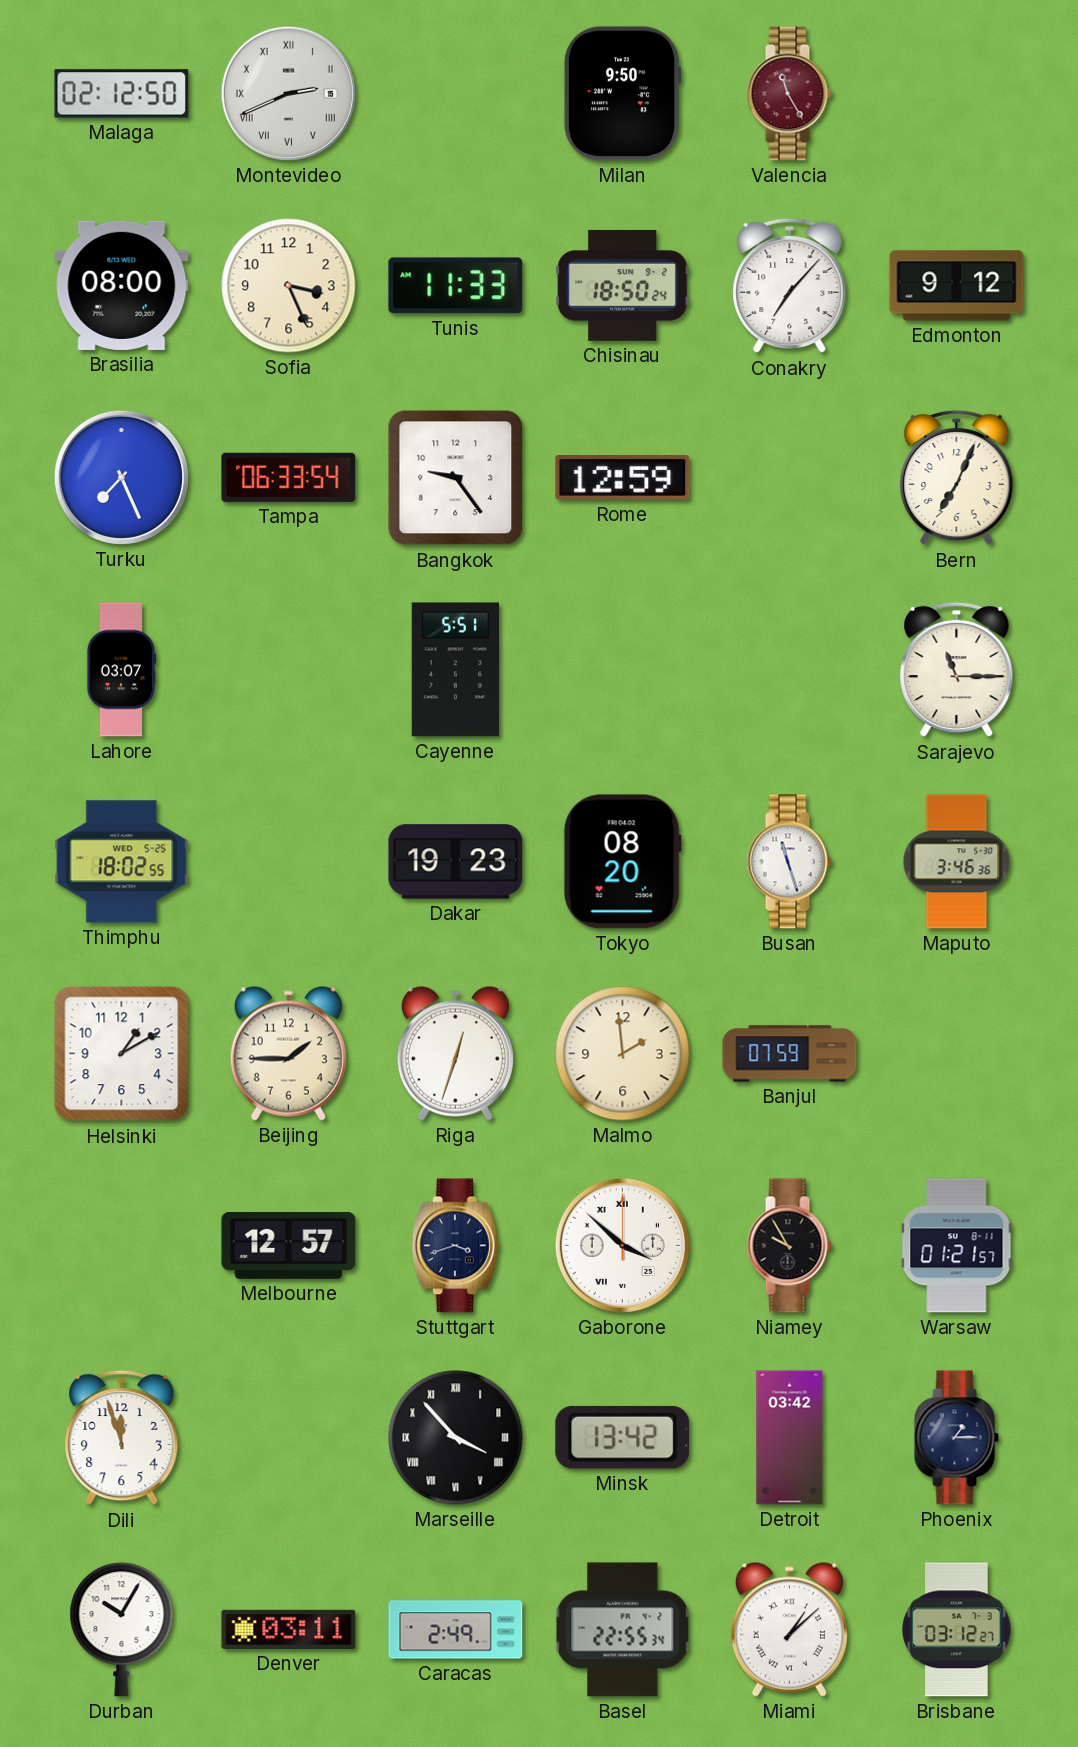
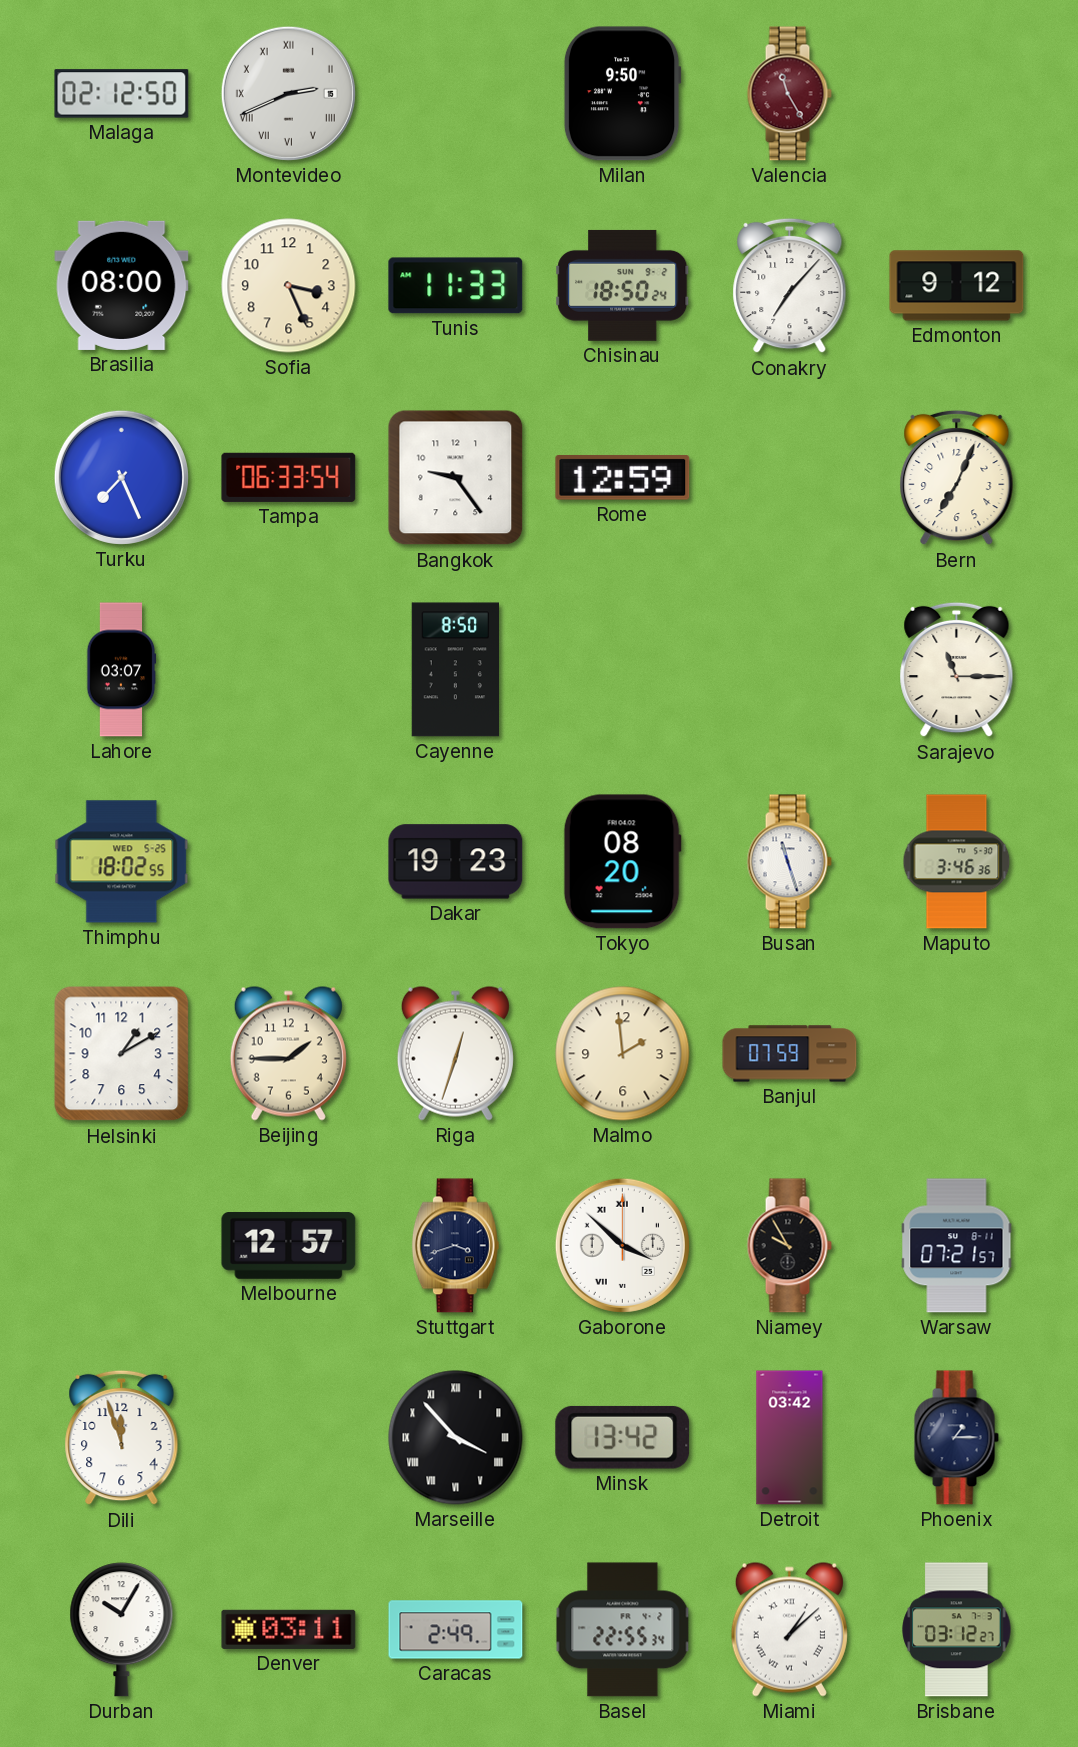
Cayenne: 5:51 -> 8:50
Warsaw: 01:21 -> 07:21
